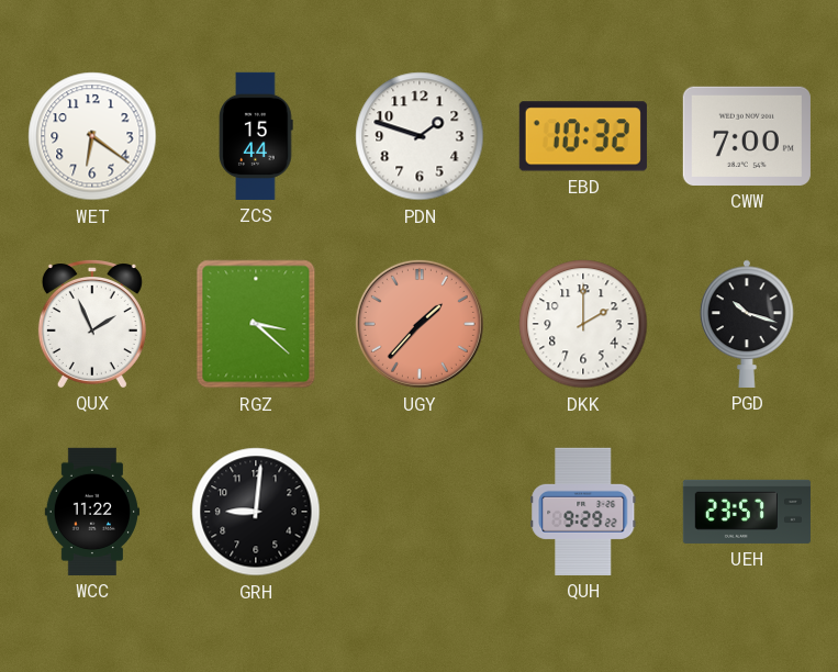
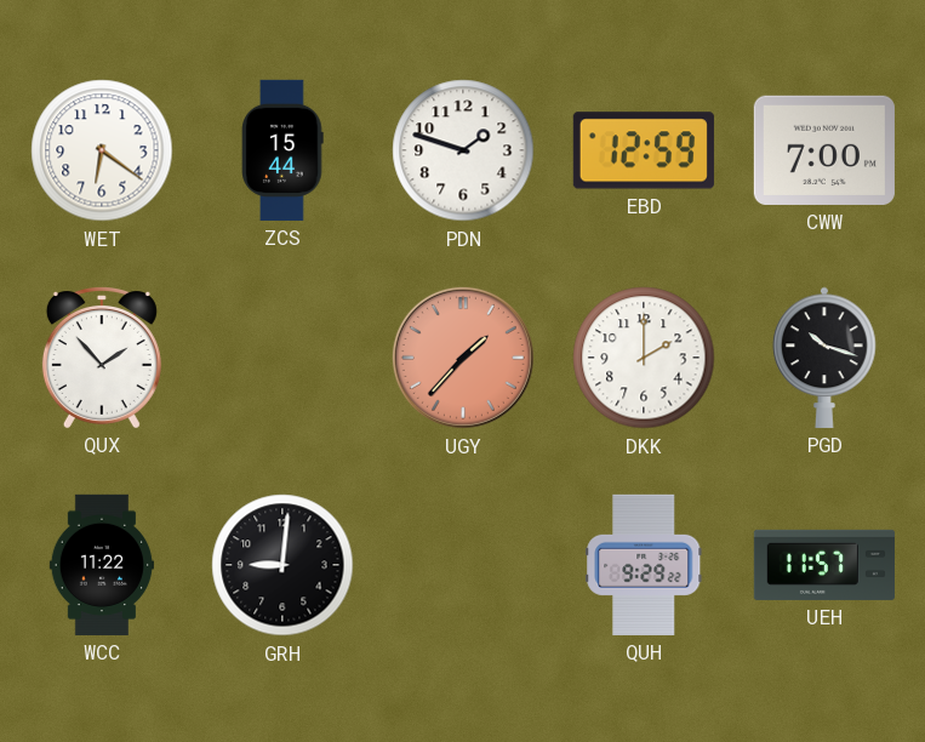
EBD: 10:32 -> 12:59
QUX: 1:56 -> 1:53
RGZ: 3:22 -> none
UEH: 23:57 -> 11:57
